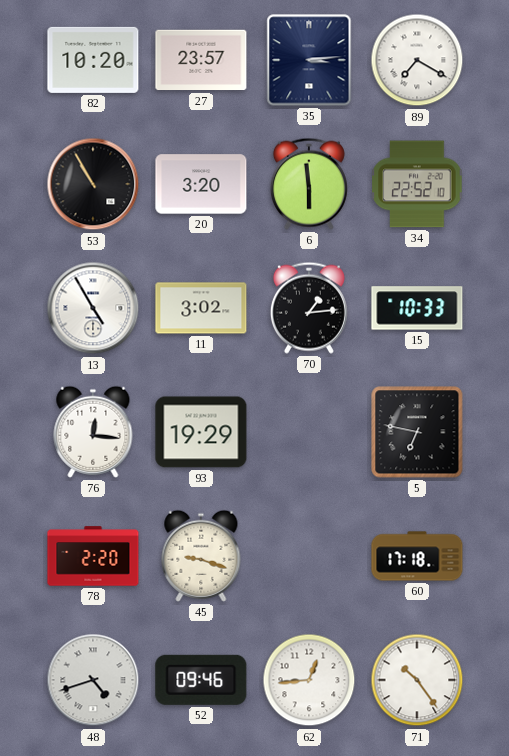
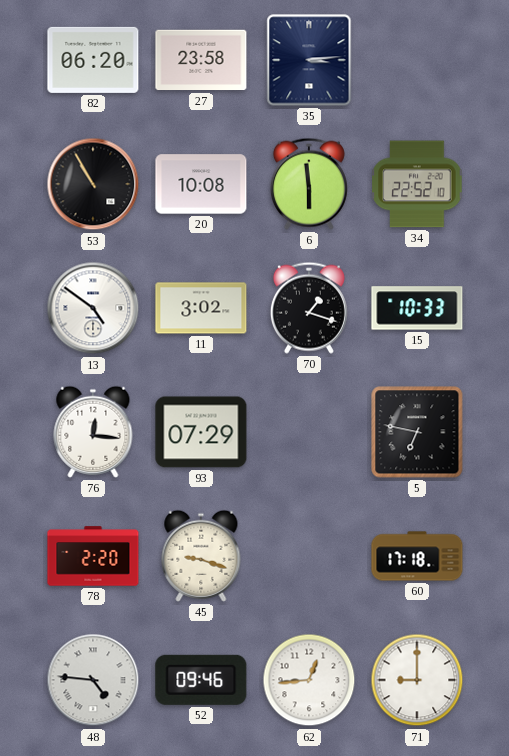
82: 10:20 -> 06:20
27: 23:57 -> 23:58
89: 7:20 -> none
20: 3:20 -> 10:08
13: 4:55 -> 4:51
70: 1:14 -> 1:18
93: 19:29 -> 07:29
48: 4:42 -> 4:46
71: 10:24 -> 9:00
